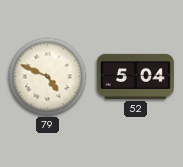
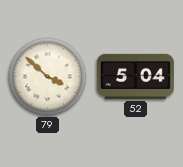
79: 4:49 -> 3:52
